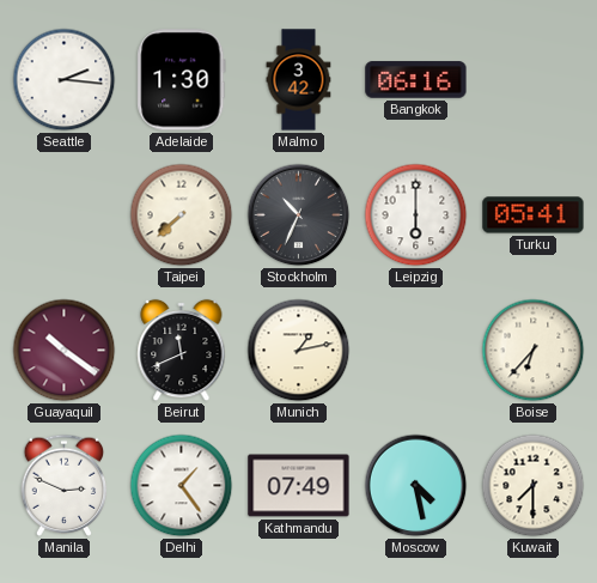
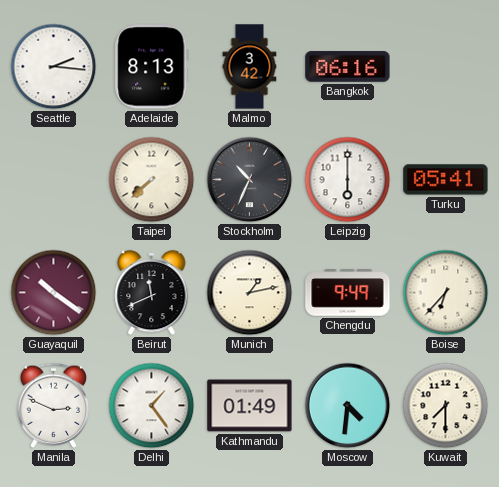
Adelaide: 1:30 -> 8:13
Chengdu: none -> 9:49
Kathmandu: 07:49 -> 01:49
Moscow: 4:28 -> 4:31
